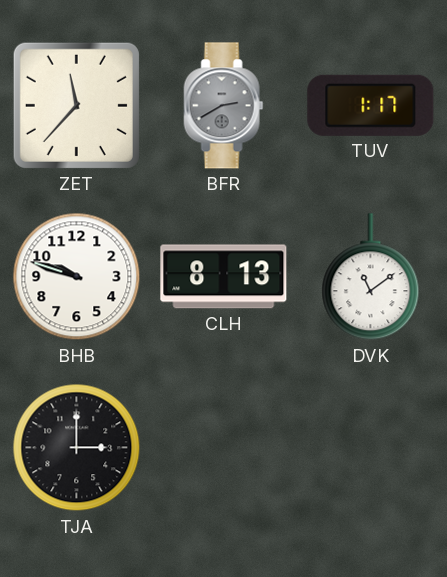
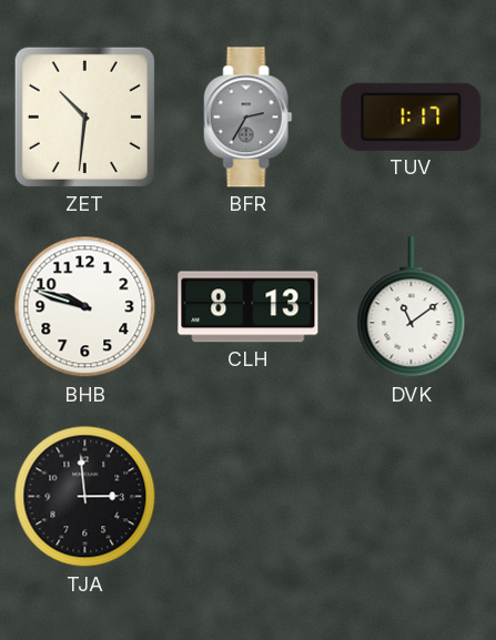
ZET: 11:37 -> 10:31
BFR: 2:40 -> 2:35
TJA: 3:00 -> 2:59
